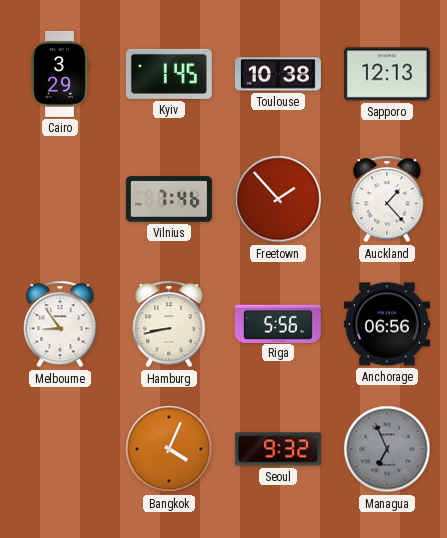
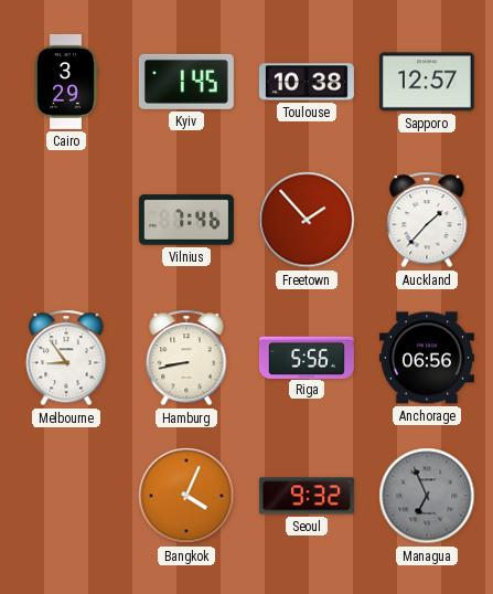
Sapporo: 12:13 -> 12:57
Auckland: 1:23 -> 1:37
